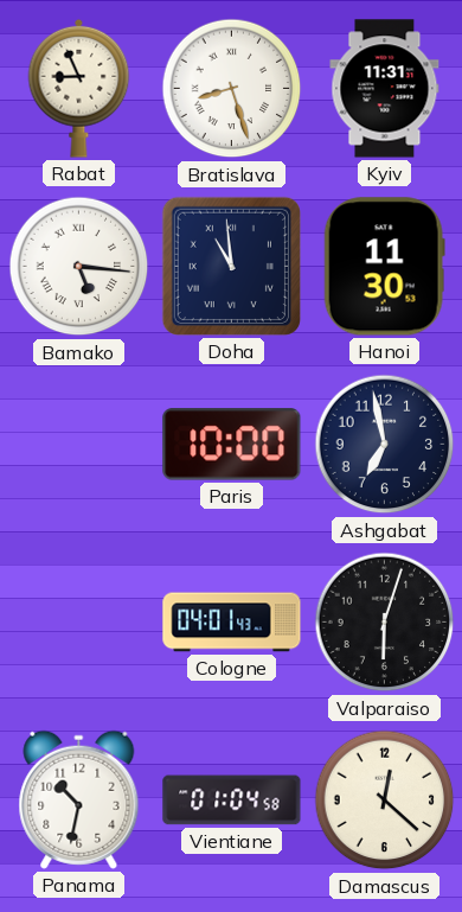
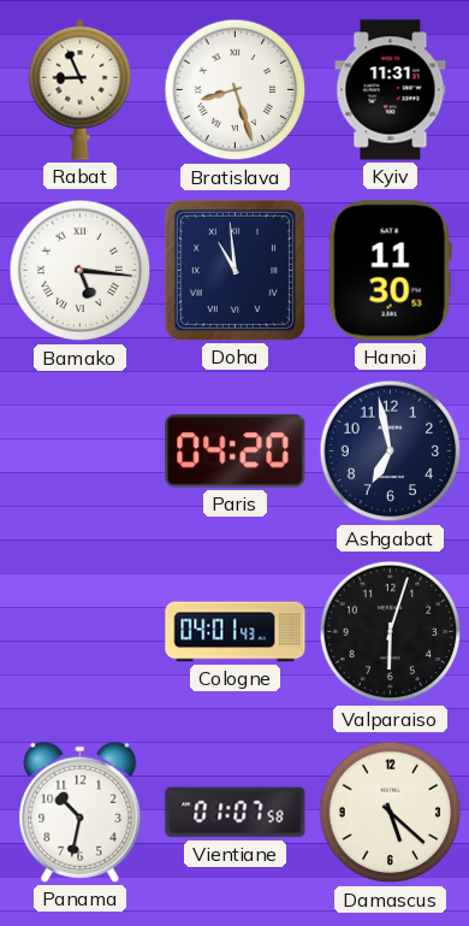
Paris: 10:00 -> 04:20
Vientiane: 01:04 -> 01:07
Damascus: 12:22 -> 5:22
